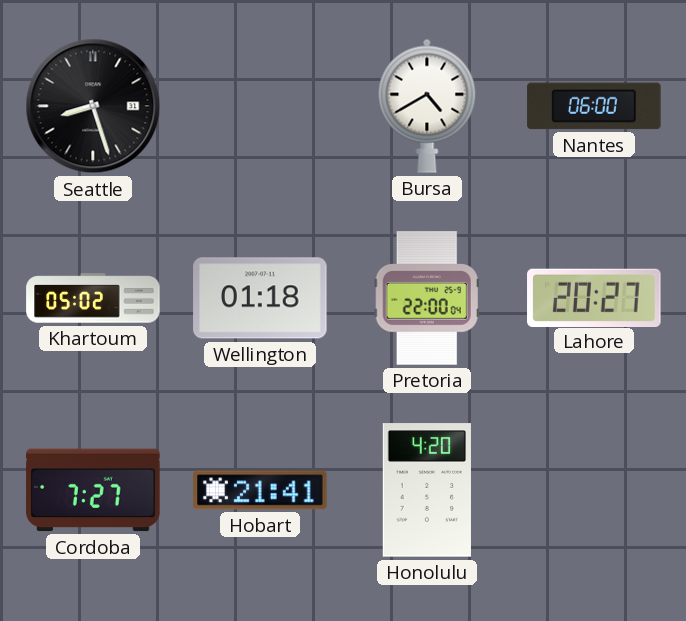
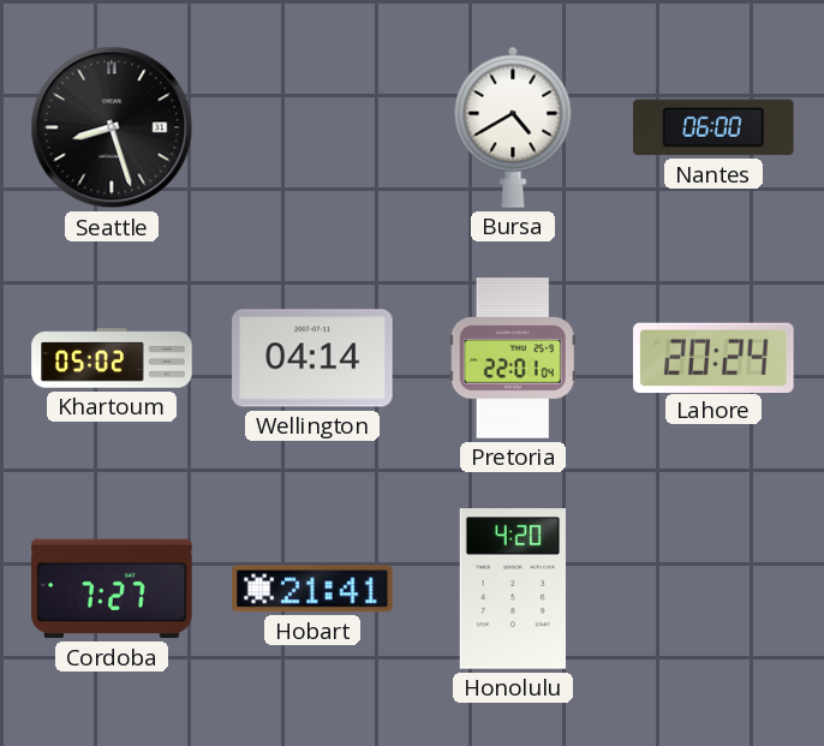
Wellington: 01:18 -> 04:14
Pretoria: 22:00 -> 22:01
Lahore: 20:27 -> 20:24
